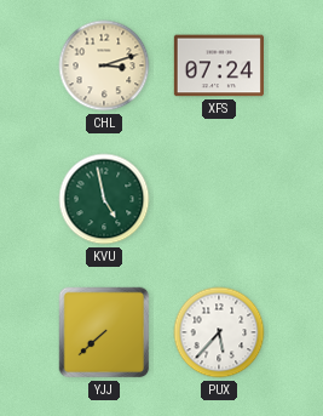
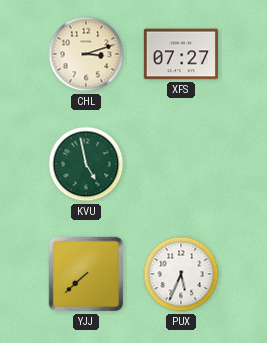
XFS: 07:24 -> 07:27
PUX: 5:37 -> 5:34
